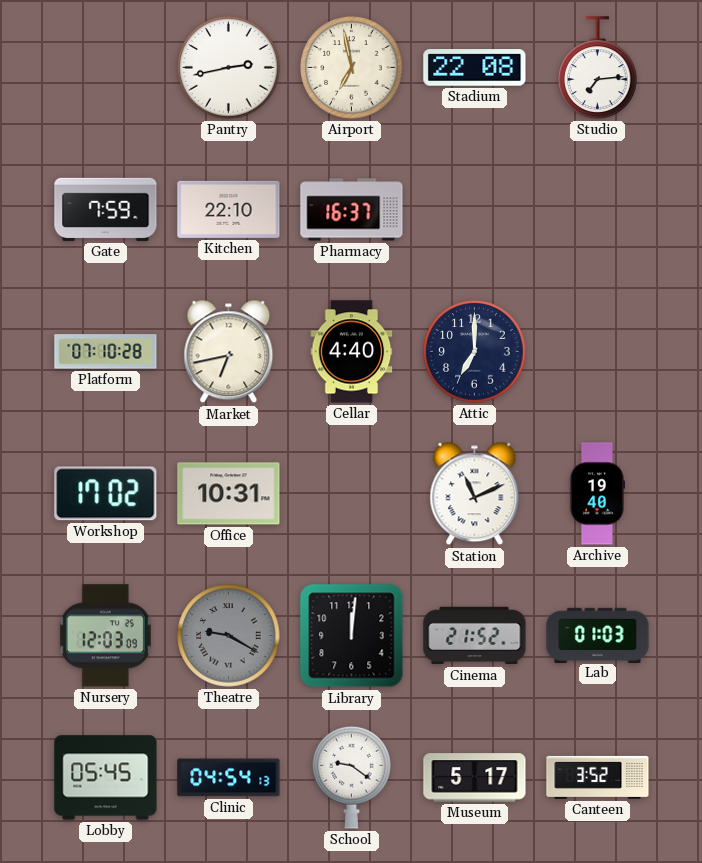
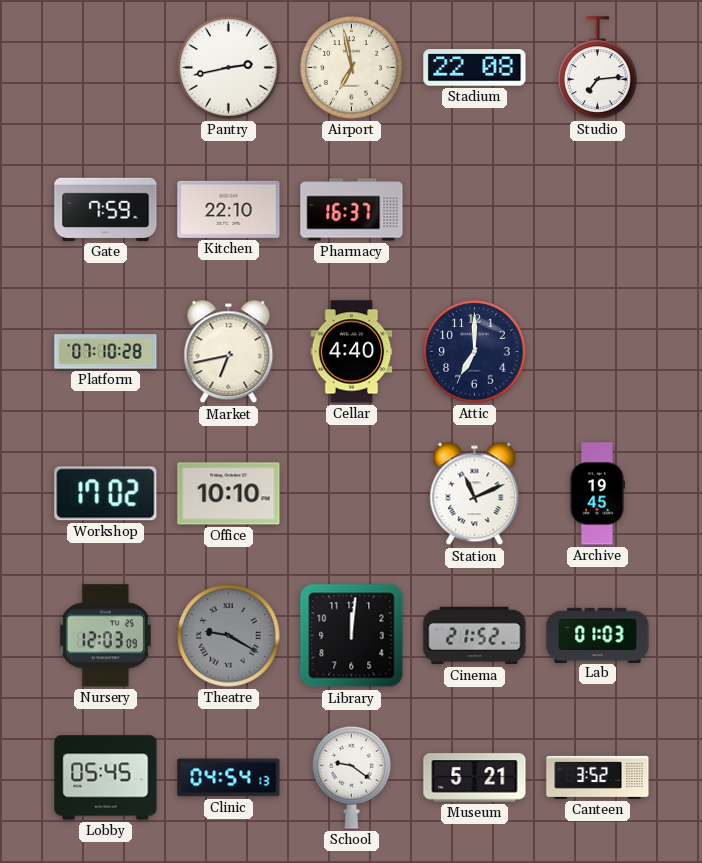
Office: 10:31 -> 10:10
Archive: 19:40 -> 19:45
Museum: 5:17 -> 5:21
